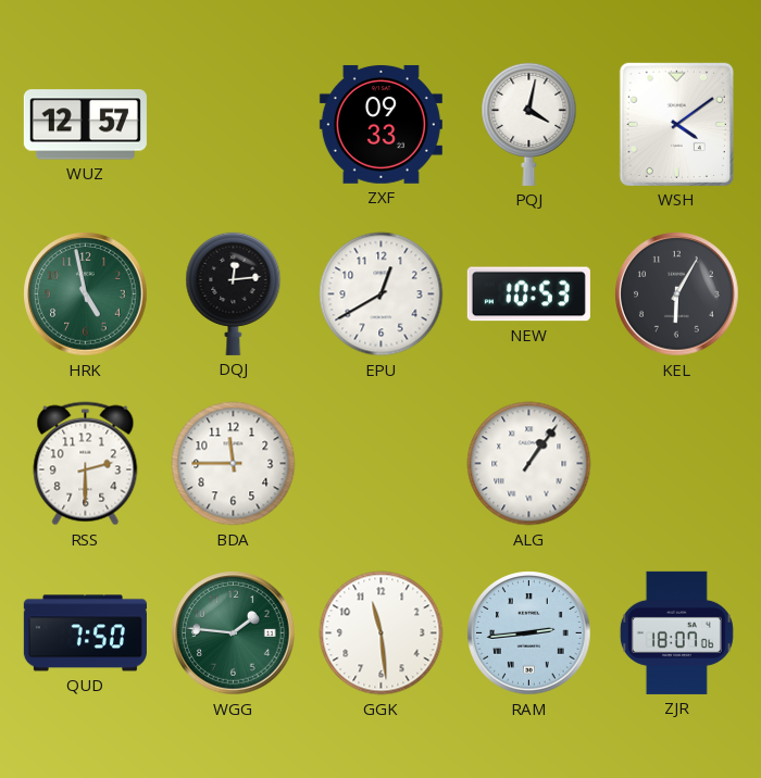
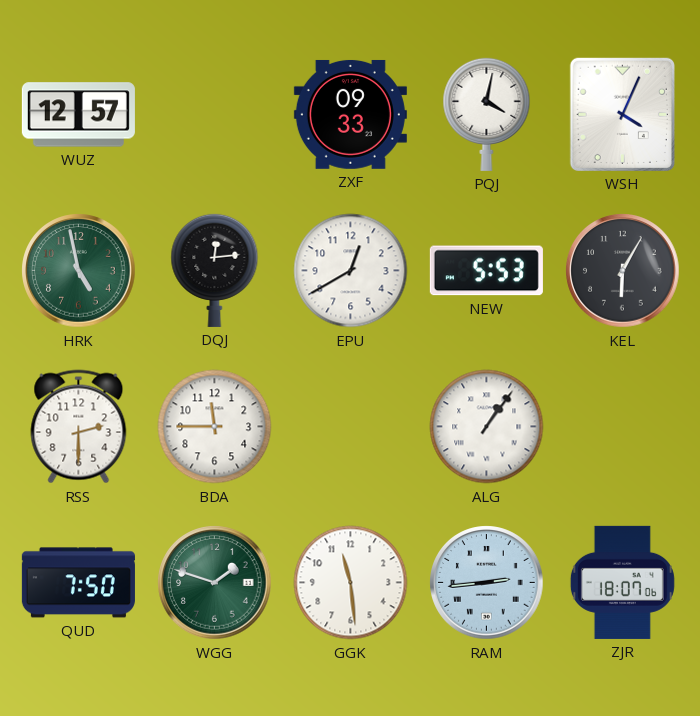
WSH: 4:09 -> 4:04
NEW: 10:53 -> 5:53
WGG: 1:46 -> 1:48
